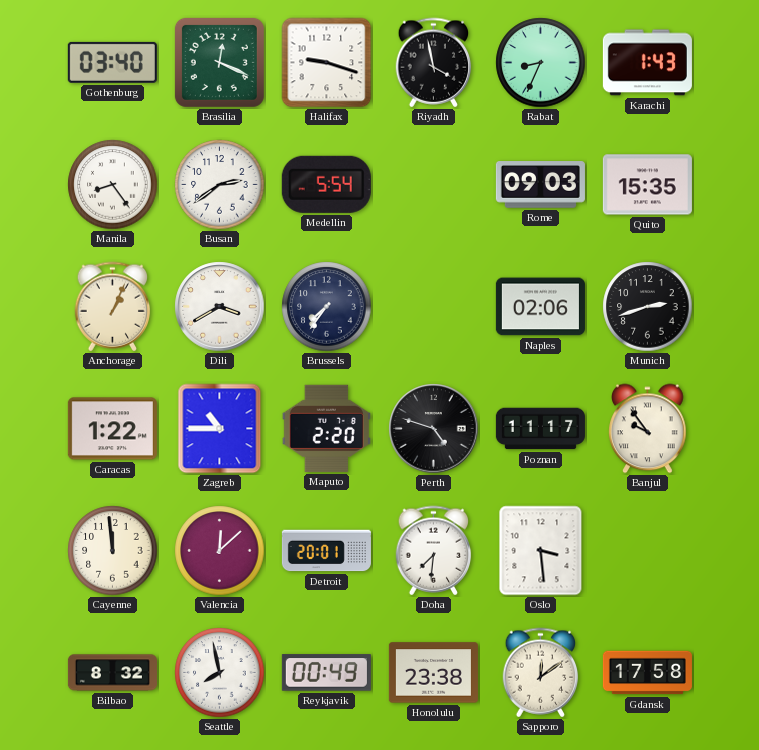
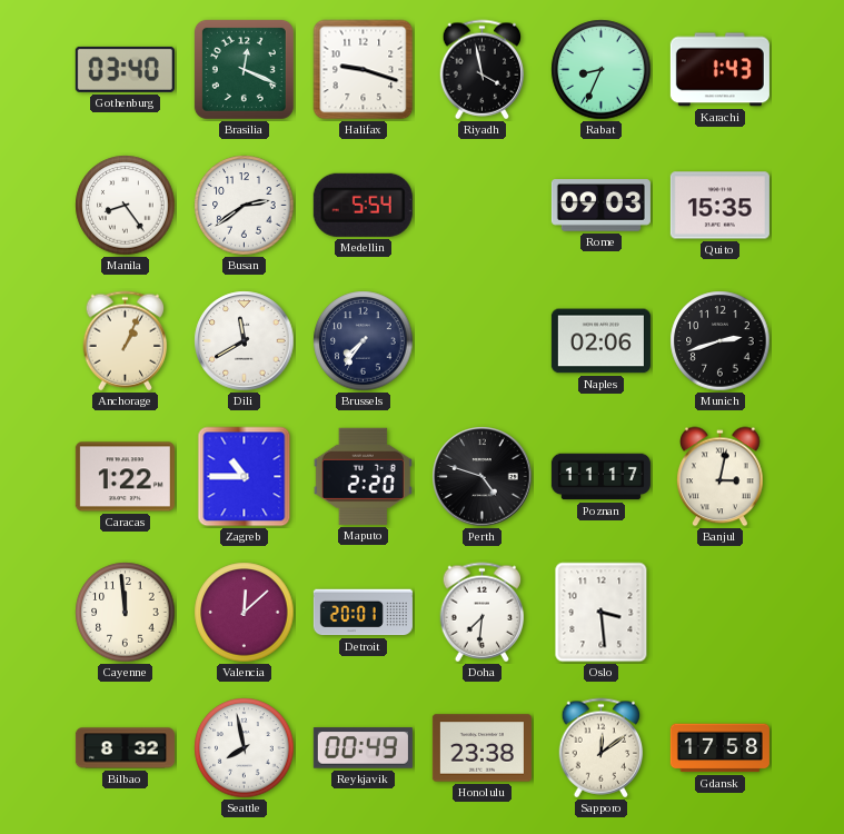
Dili: 3:40 -> 11:40
Banjul: 9:54 -> 3:02
